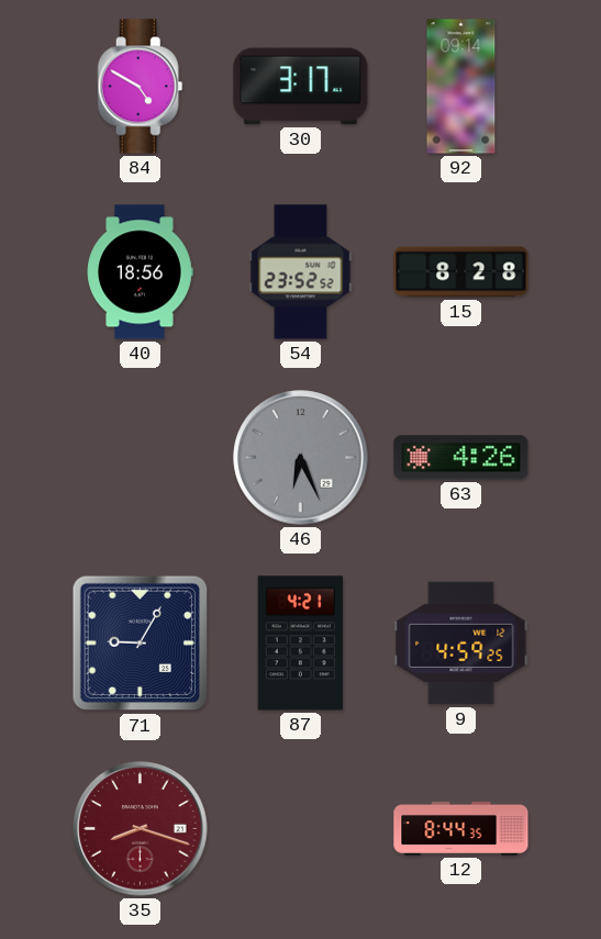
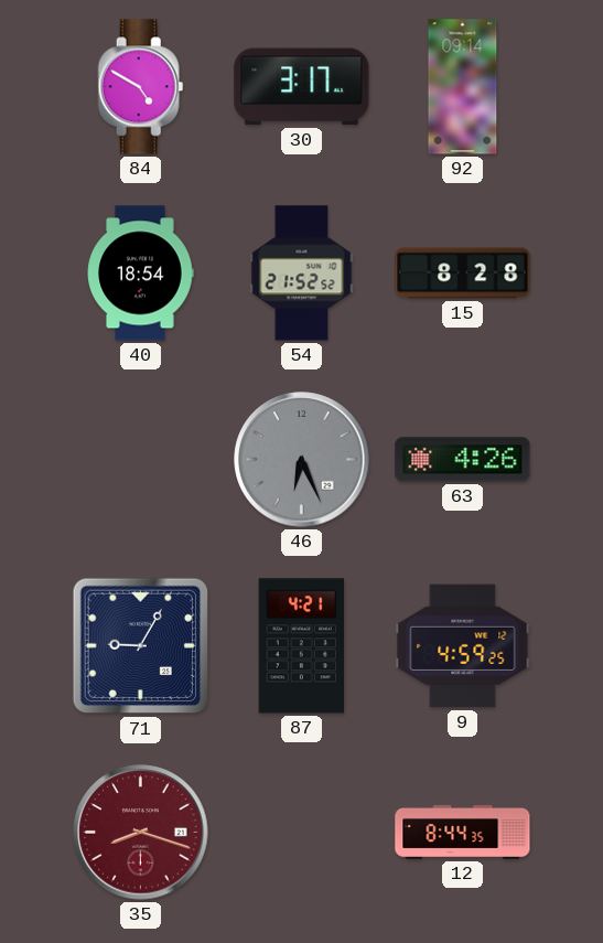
40: 18:56 -> 18:54
54: 23:52 -> 21:52
